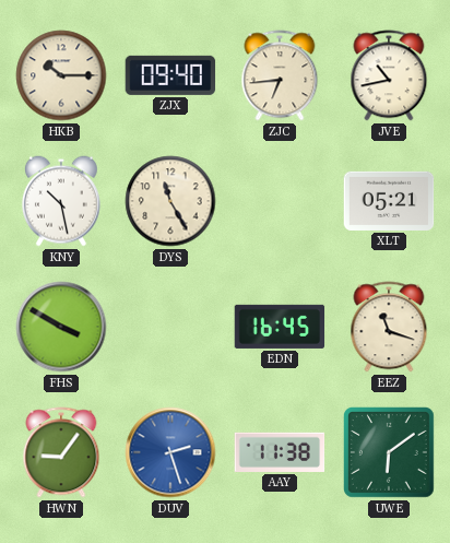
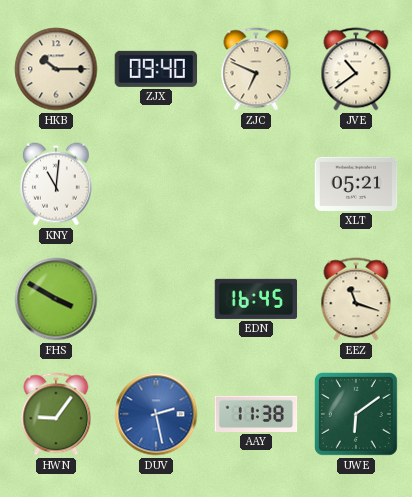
ZJC: 6:44 -> 6:49
JVE: 10:43 -> 10:39
KNY: 10:28 -> 11:01
DYS: 11:25 -> none
DUV: 2:27 -> 2:28
